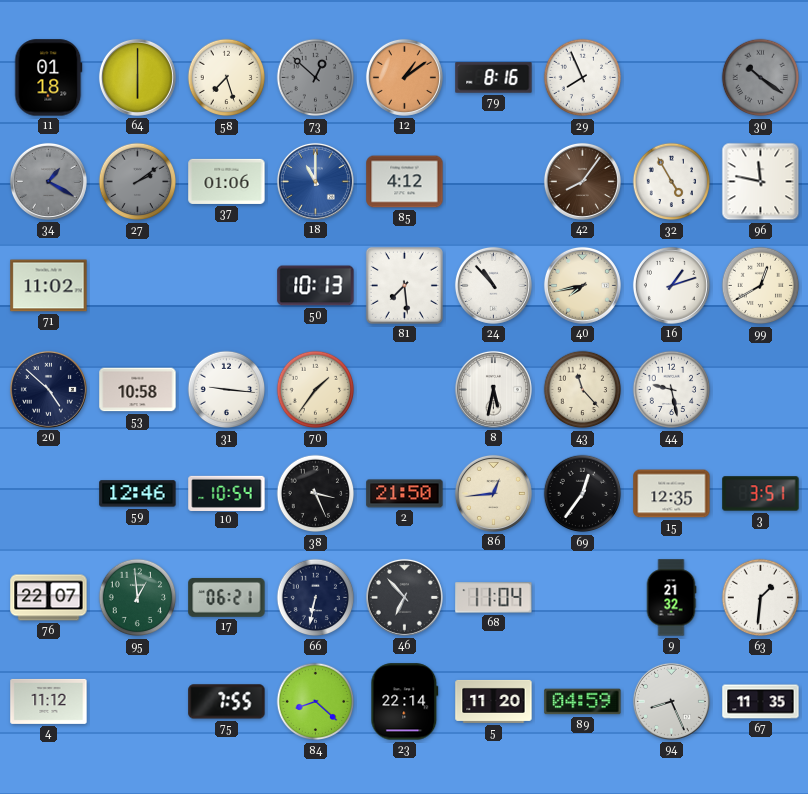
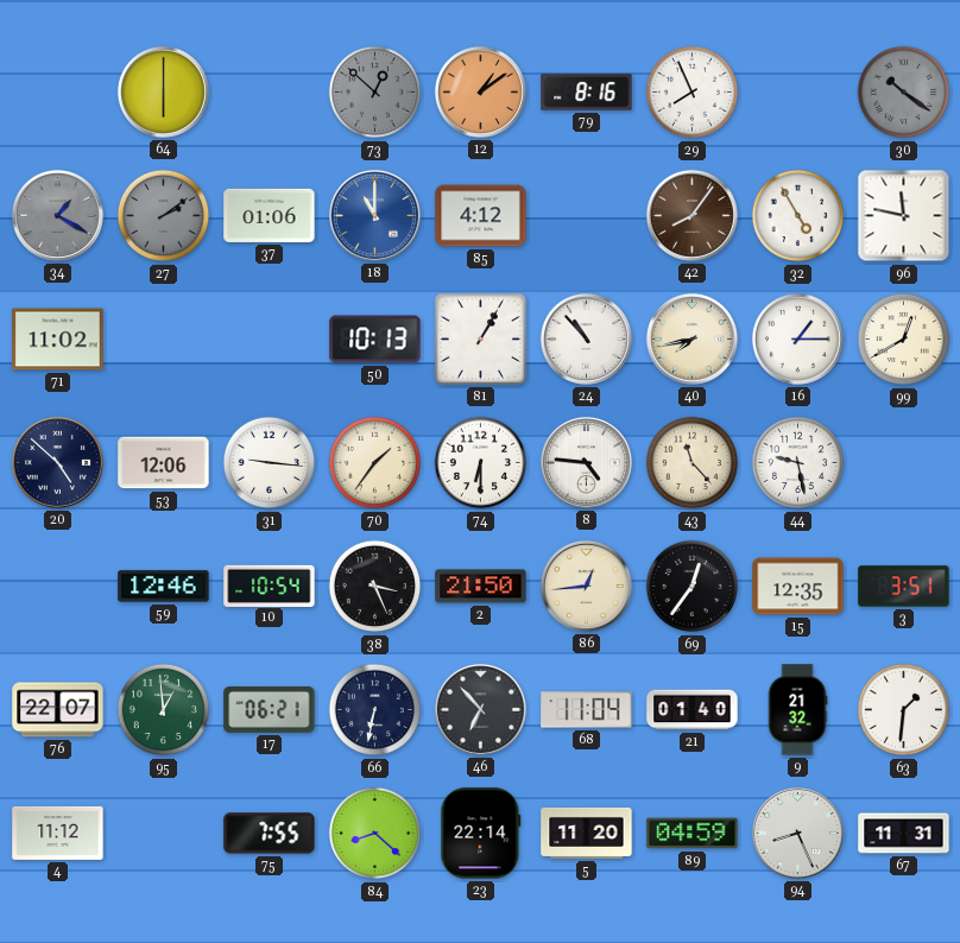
11: 01:18 -> none
58: 7:27 -> none
81: 7:29 -> 1:05
16: 1:12 -> 1:15
53: 10:58 -> 12:06
74: none -> 6:30
8: 5:32 -> 4:46
21: none -> 01:40
67: 11:35 -> 11:31
